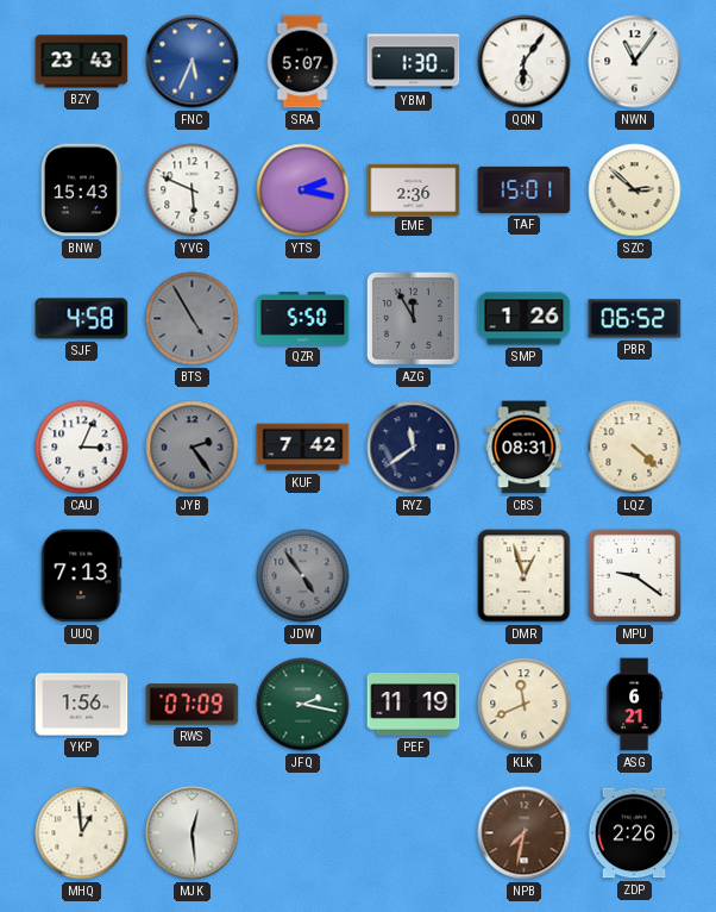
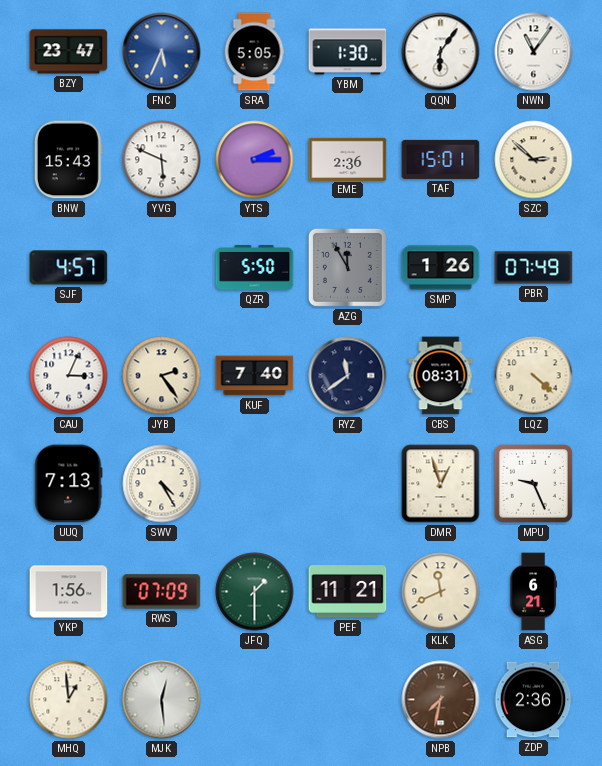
BZY: 23:43 -> 23:47
SRA: 5:07 -> 5:05
YTS: 2:17 -> 2:15
SJF: 4:58 -> 4:57
BTS: 4:55 -> none
PBR: 06:52 -> 07:49
JYB dial: grey -> cream
KUF: 7:42 -> 7:40
SWV: none -> 4:25
JDW: 4:54 -> none
MPU: 9:21 -> 9:26
JFQ: 2:17 -> 1:30
PEF: 11:19 -> 11:21
ZDP: 2:26 -> 2:36
